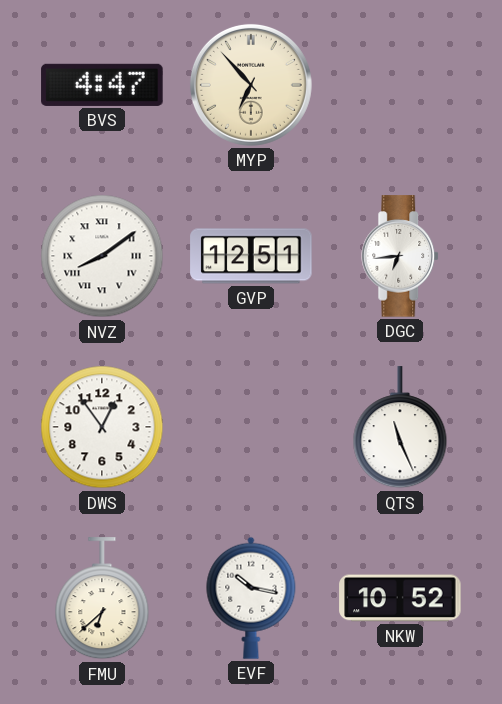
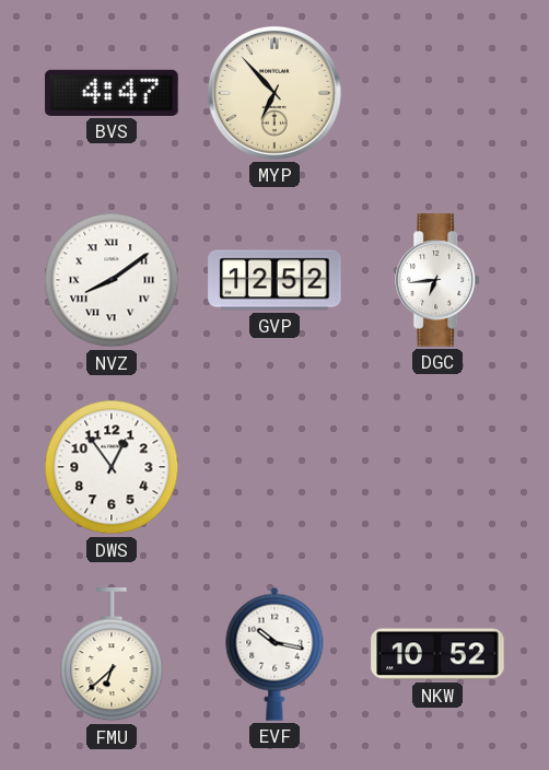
GVP: 12:51 -> 12:52
QTS: 11:26 -> none
